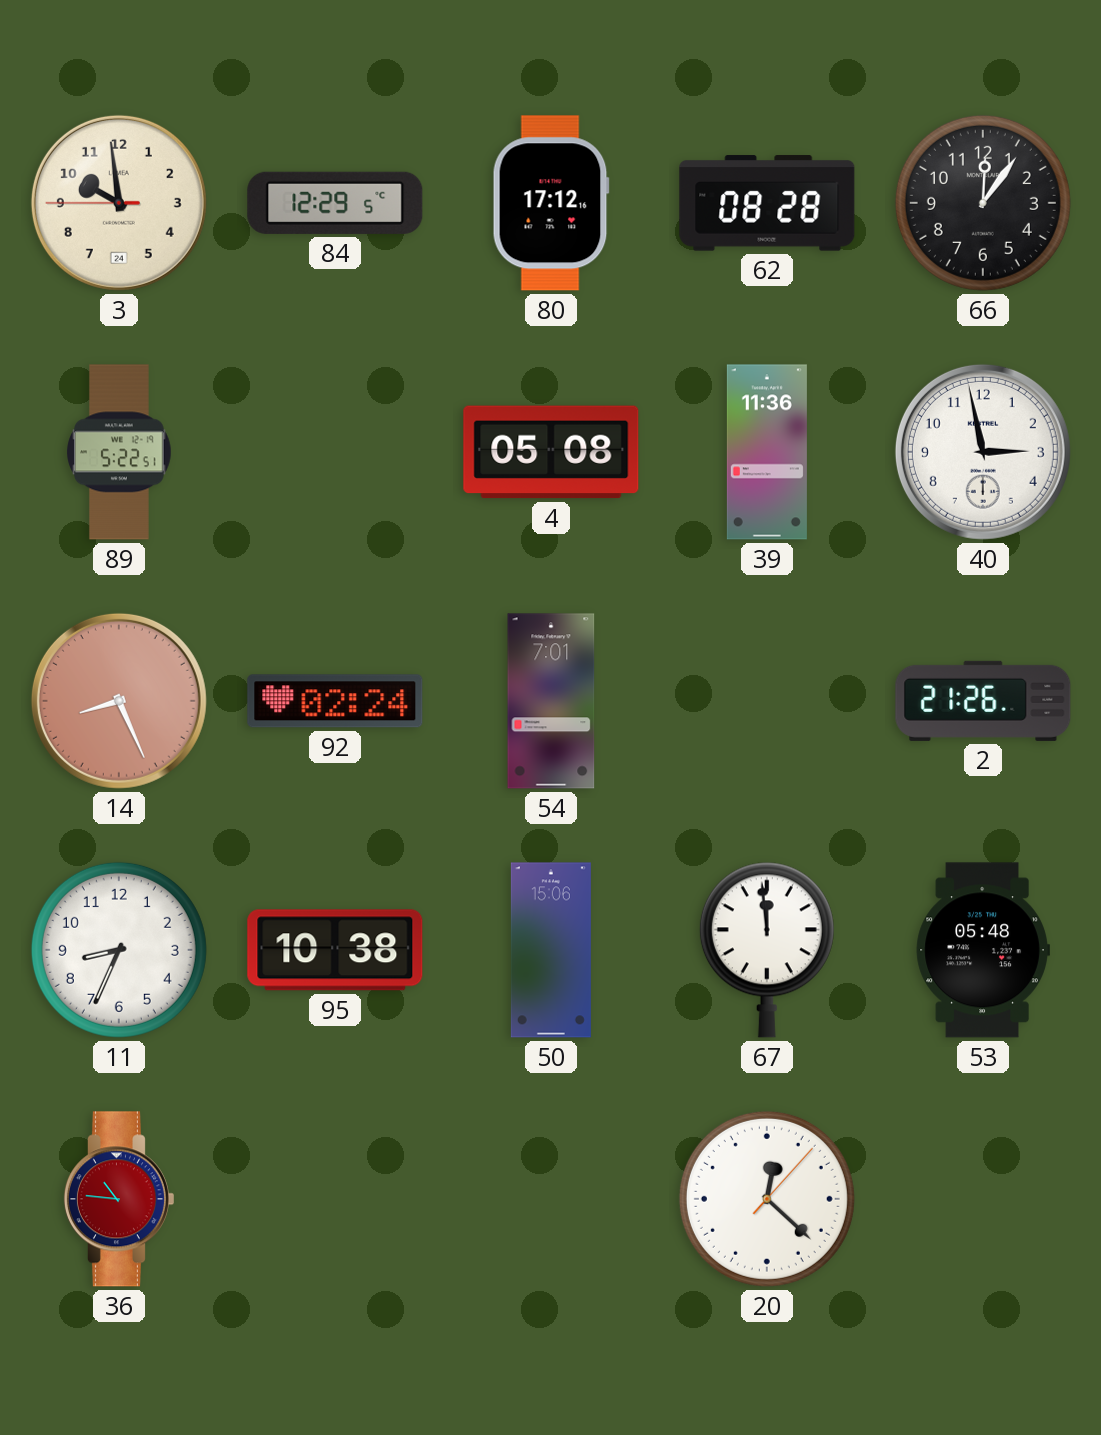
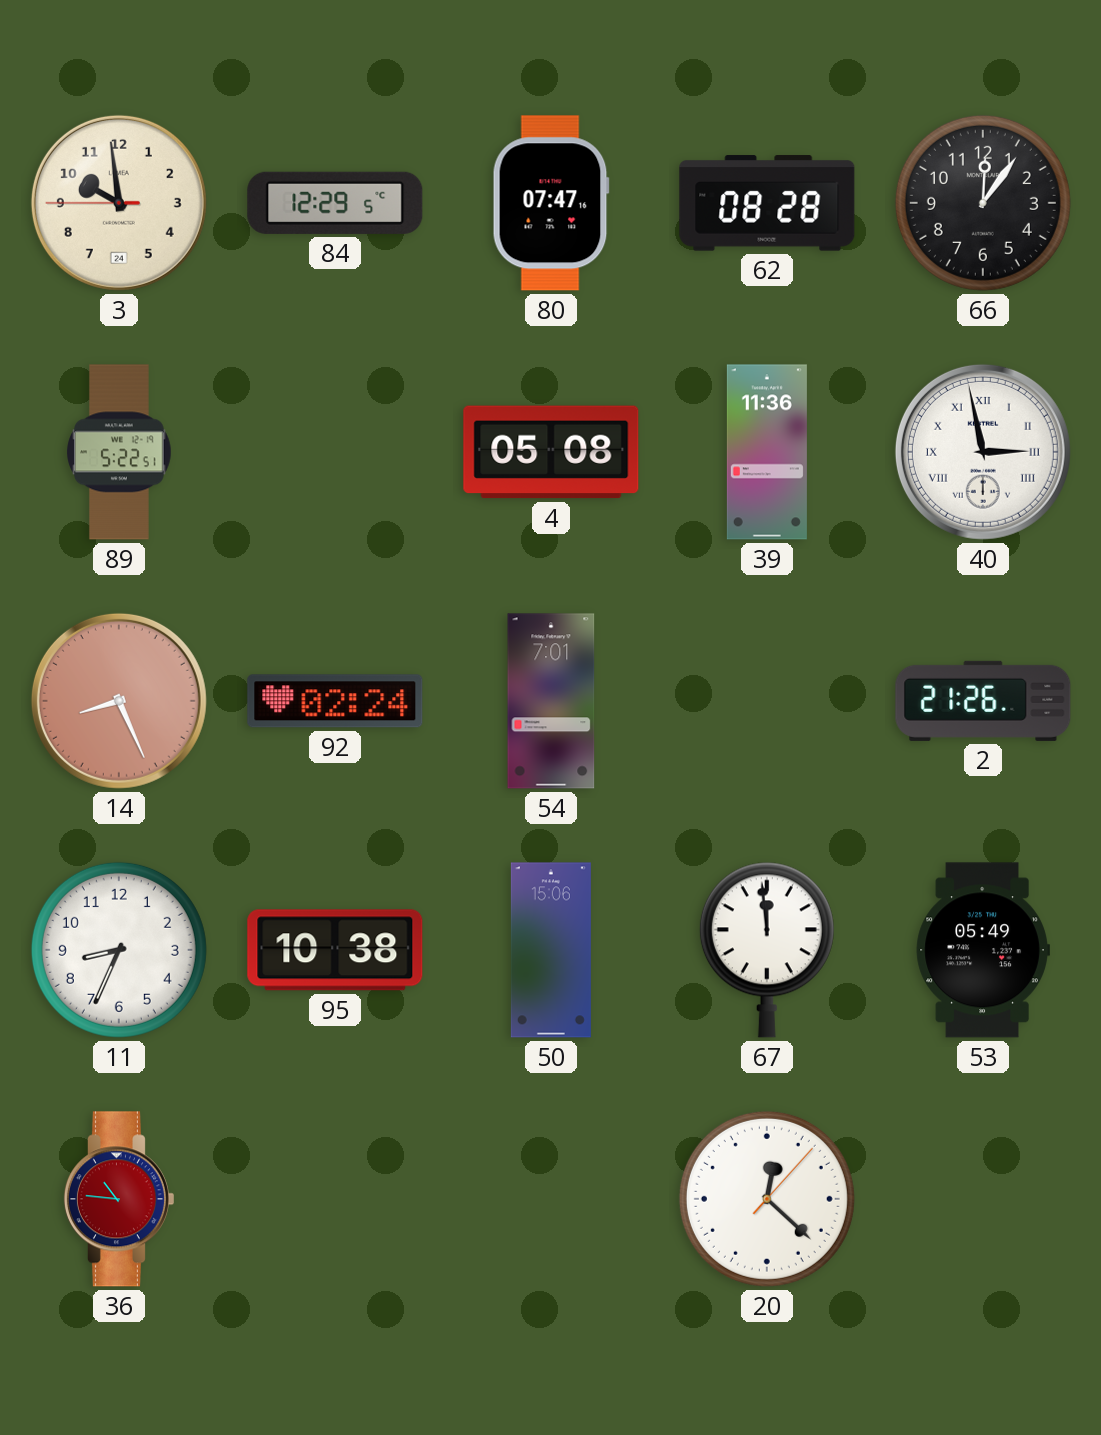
80: 17:12 -> 07:47
40 numerals: Arabic -> Roman
53: 05:48 -> 05:49
